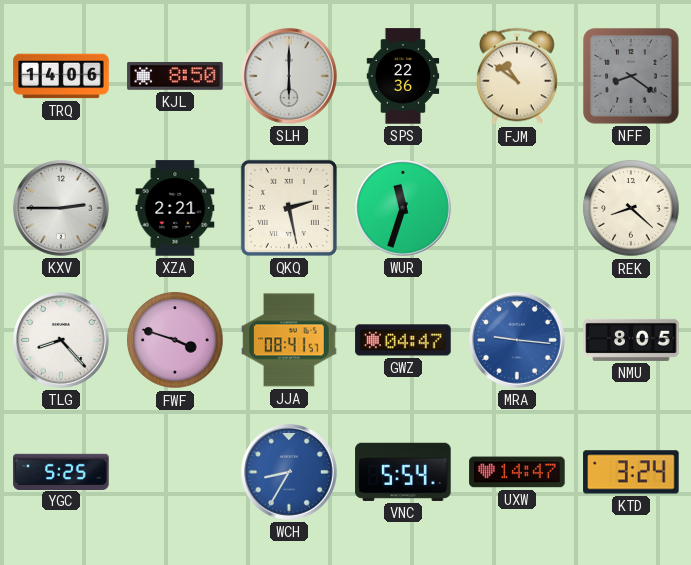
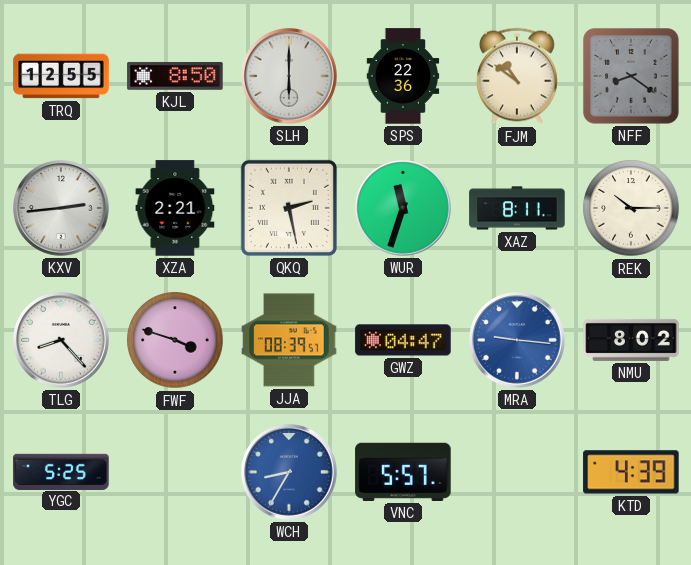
TRQ: 14:06 -> 12:55
KXV: 2:45 -> 2:44
XAZ: none -> 8:11
REK: 8:22 -> 10:15
JJA: 08:41 -> 08:39
NMU: 8:05 -> 8:02
VNC: 5:54 -> 5:57
UXW: 14:47 -> none
KTD: 3:24 -> 4:39
